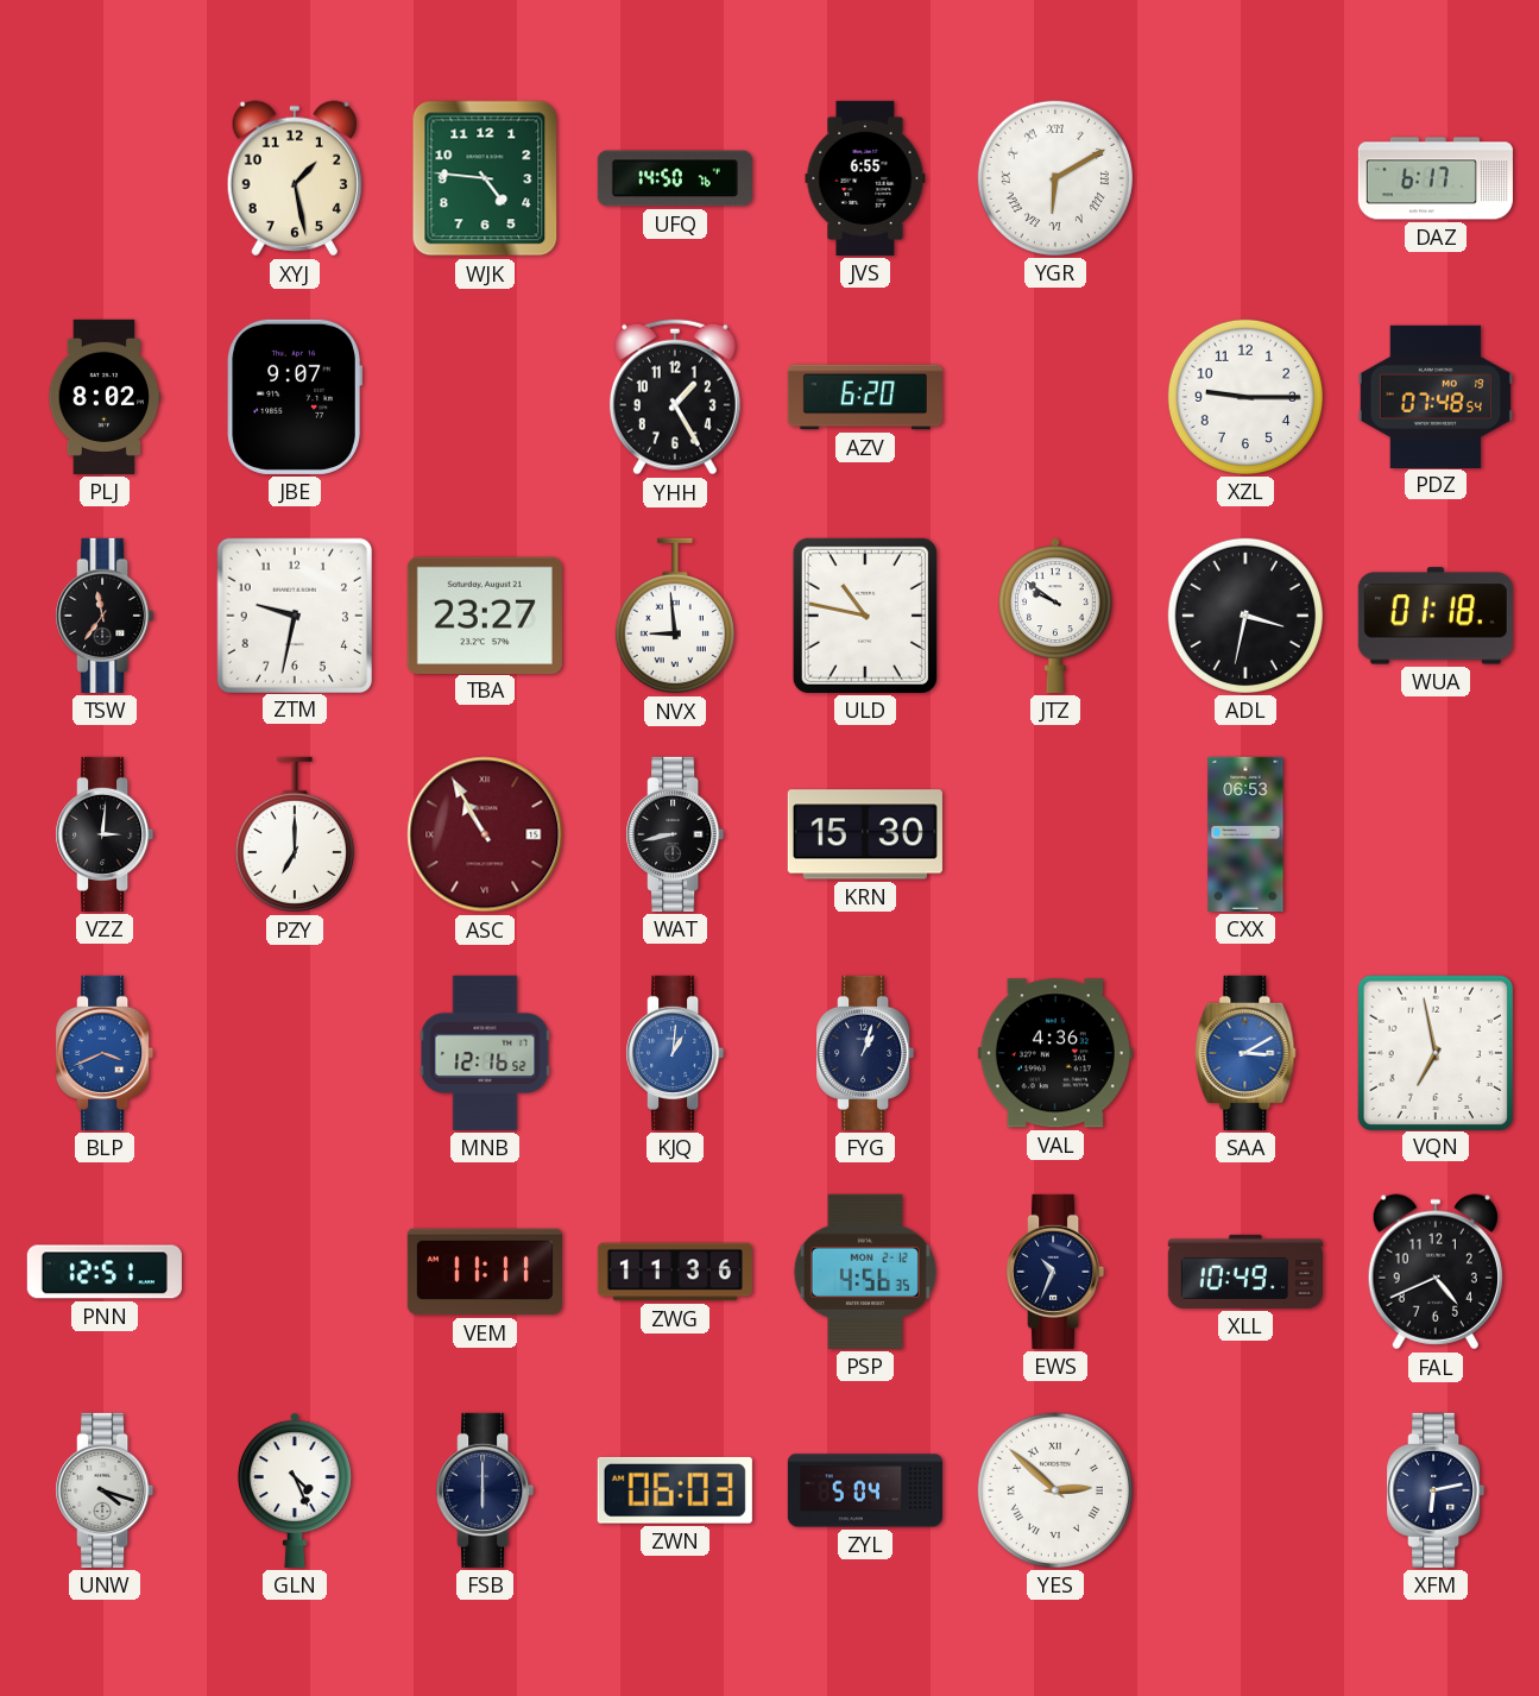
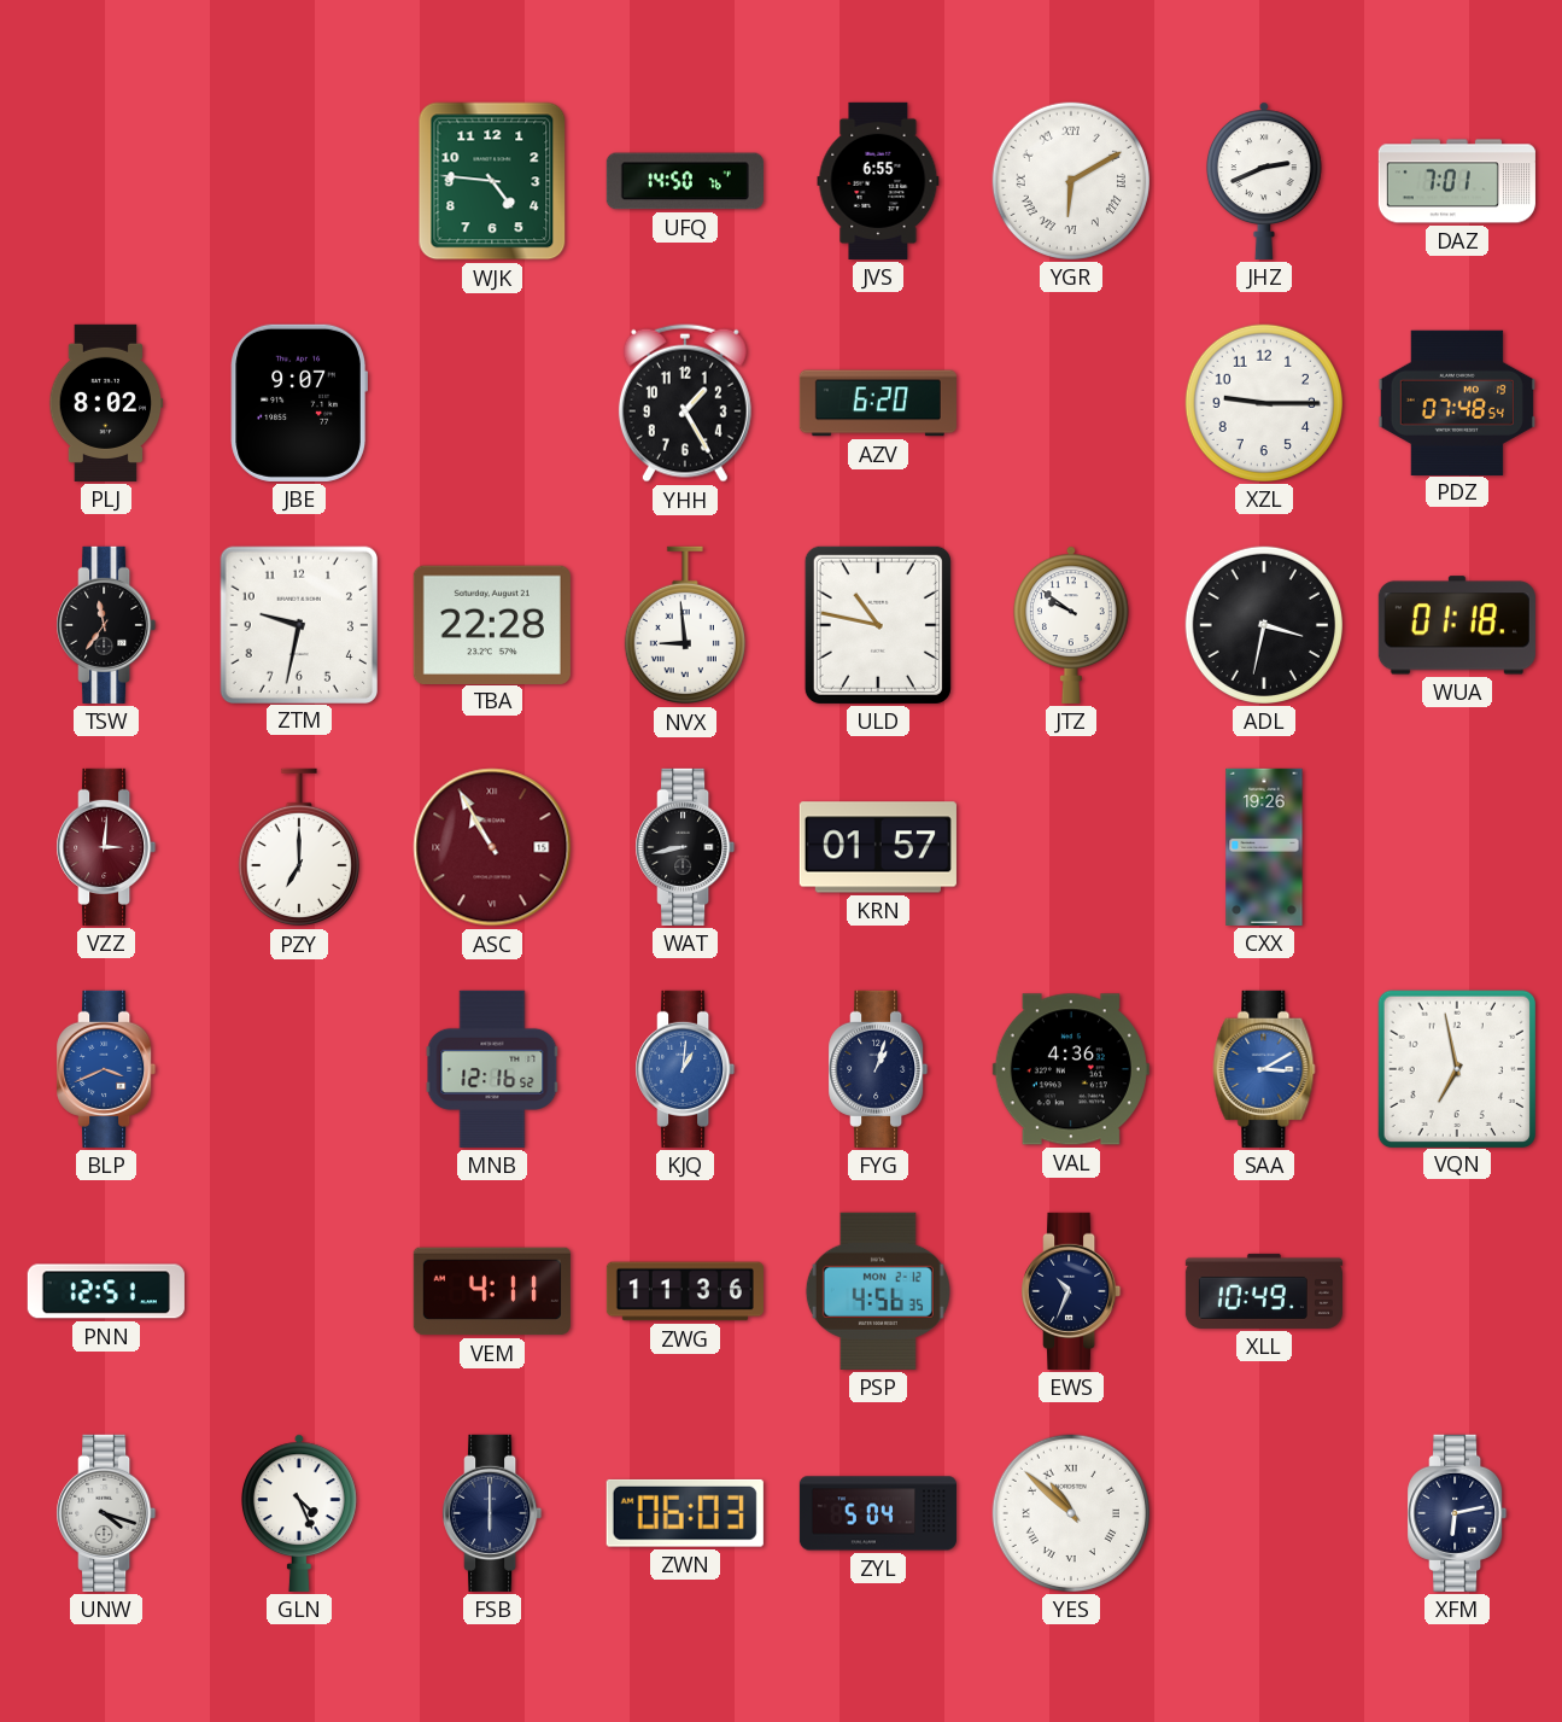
XYJ: 1:28 -> none
JHZ: none -> 2:41
DAZ: 6:17 -> 7:01
TBA: 23:27 -> 22:28
VZZ dial: black -> burgundy
KRN: 15:30 -> 01:57
CXX: 06:53 -> 19:26
VEM: 11:11 -> 4:11
FAL: 4:41 -> none
YES: 2:52 -> 10:52
